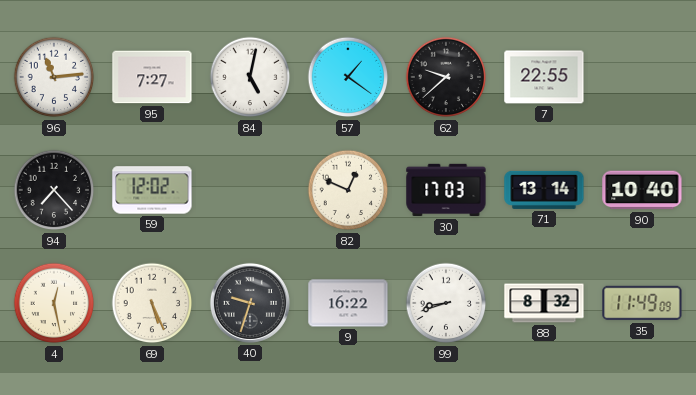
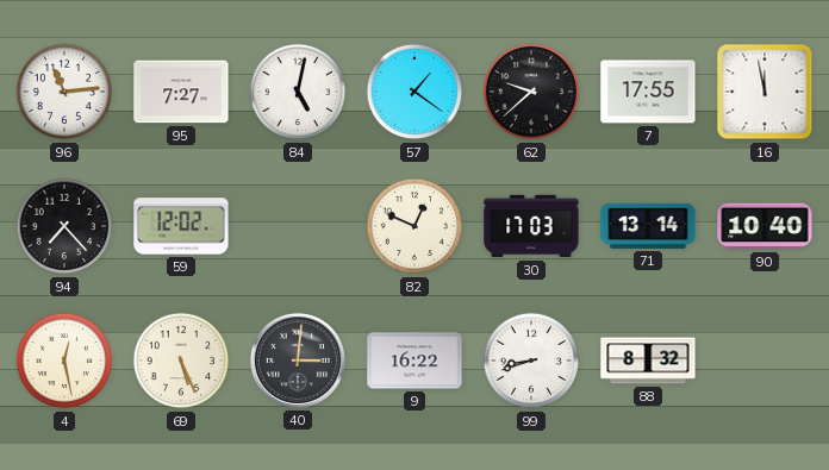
7: 22:55 -> 17:55
16: none -> 11:58
40: 9:33 -> 3:01
35: 11:49 -> none
